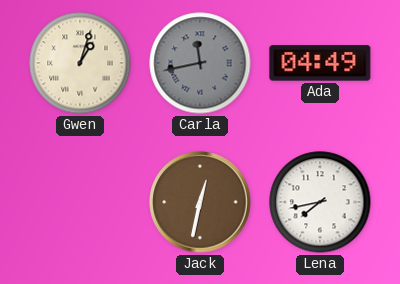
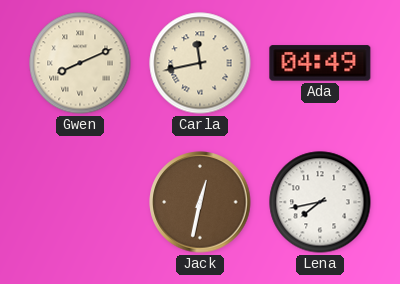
Gwen: 1:03 -> 8:11
Carla dial: grey -> cream
